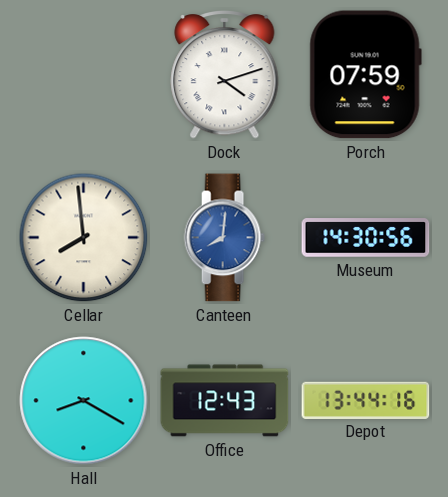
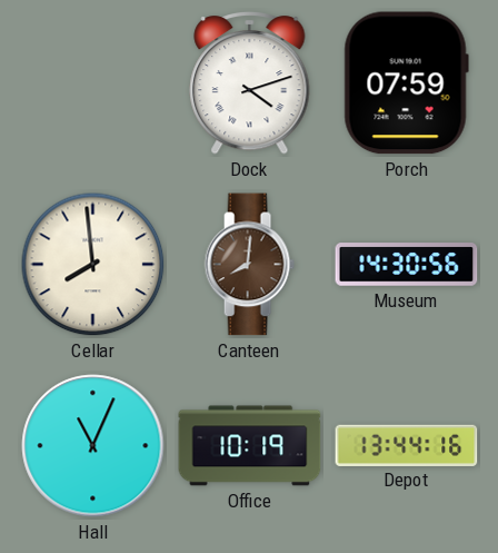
Canteen dial: blue -> brown
Hall: 8:20 -> 11:04
Office: 12:43 -> 10:19
